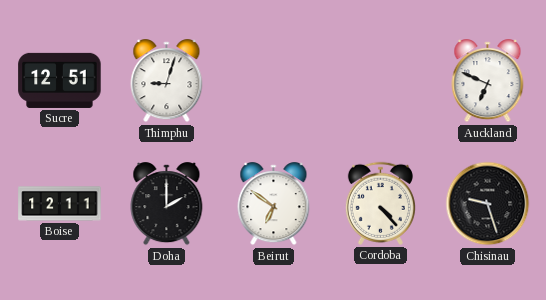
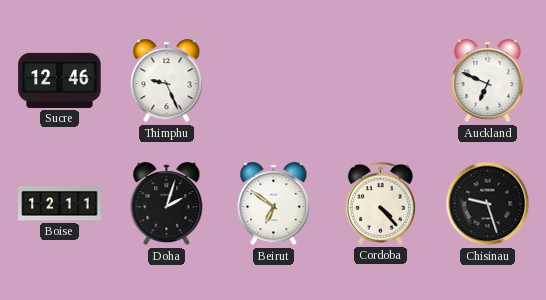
Sucre: 12:51 -> 12:46
Thimphu: 9:03 -> 9:26
Doha: 2:00 -> 2:03
